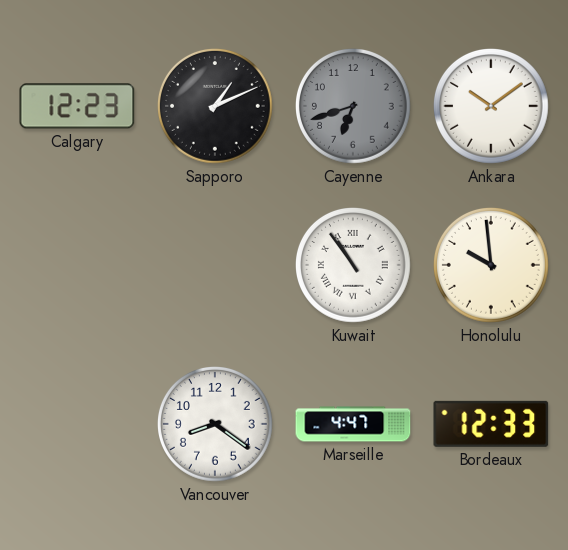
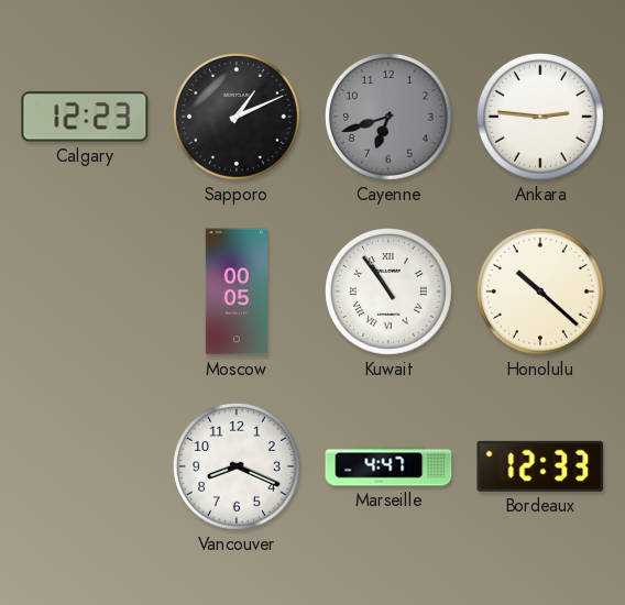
Ankara: 10:09 -> 2:46
Moscow: none -> 00:05
Honolulu: 9:59 -> 10:22
Vancouver: 8:21 -> 8:19
